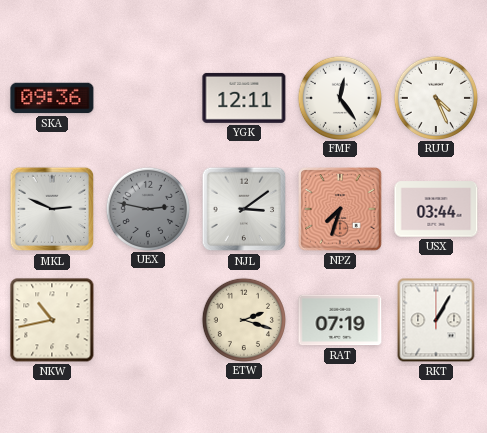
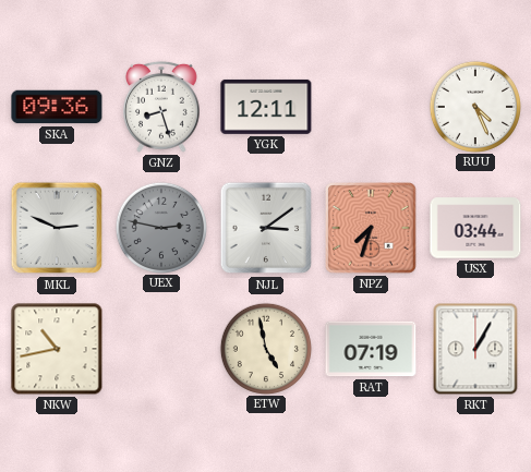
GNZ: none -> 8:27
FMF: 12:24 -> none
ETW: 2:18 -> 4:58
